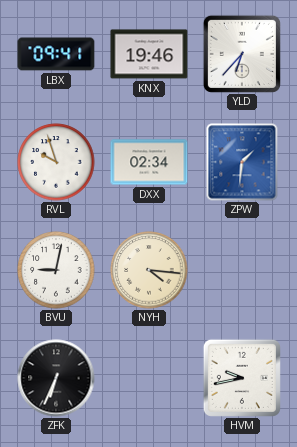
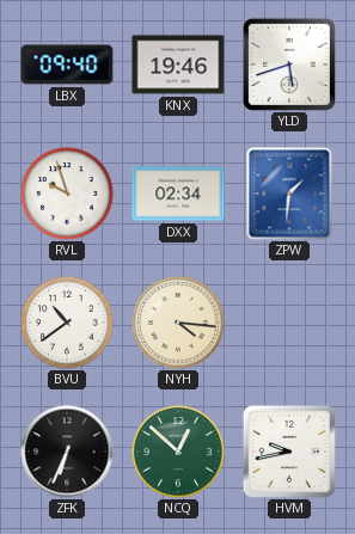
LBX: 09:41 -> 09:40
YLD: 6:37 -> 5:42
BVU: 9:02 -> 10:39
NCQ: none -> 12:52
